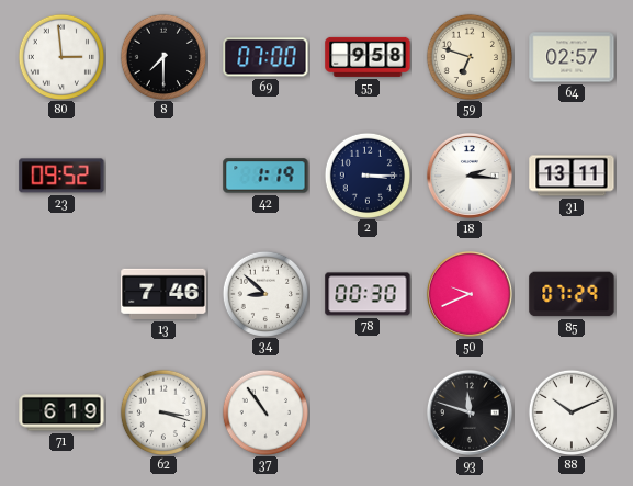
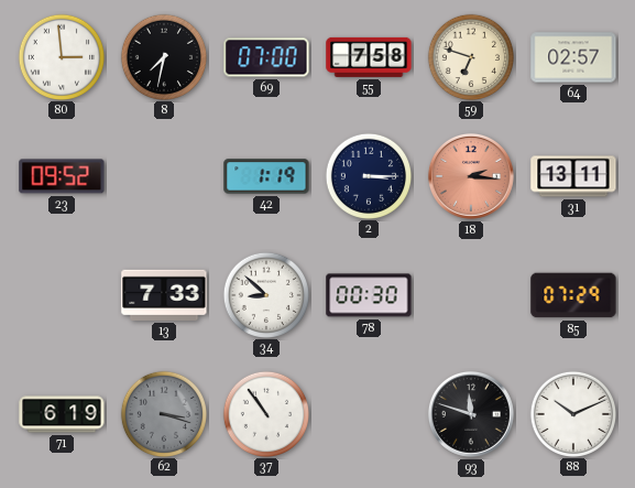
8: 7:30 -> 7:32
55: 9:58 -> 7:58
18 dial: white -> salmon
13: 7:46 -> 7:33
50: 9:41 -> none
62 dial: white -> grey
